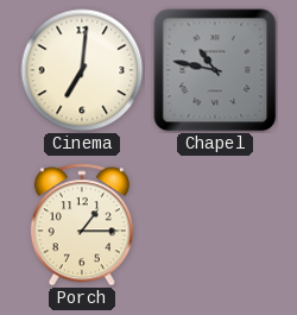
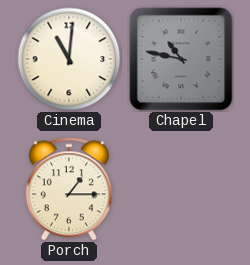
Cinema: 7:01 -> 11:01
